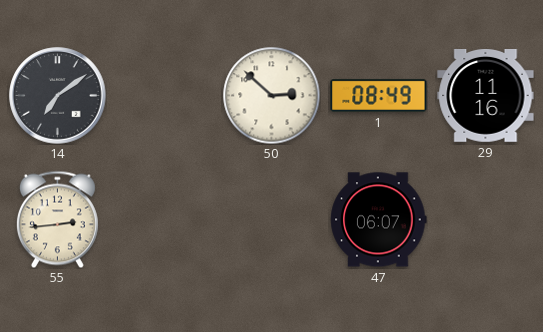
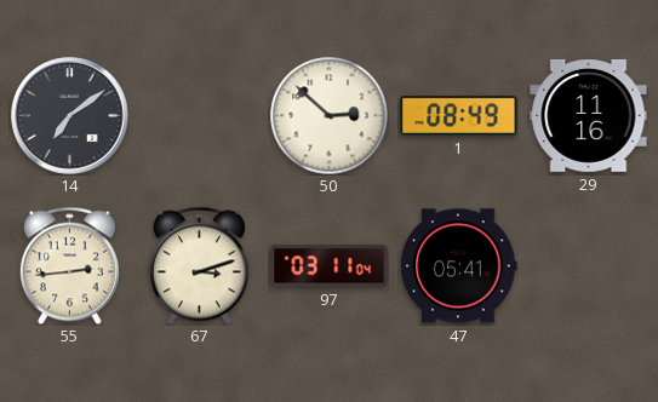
67: none -> 3:12
97: none -> 03:11
47: 06:07 -> 05:41
